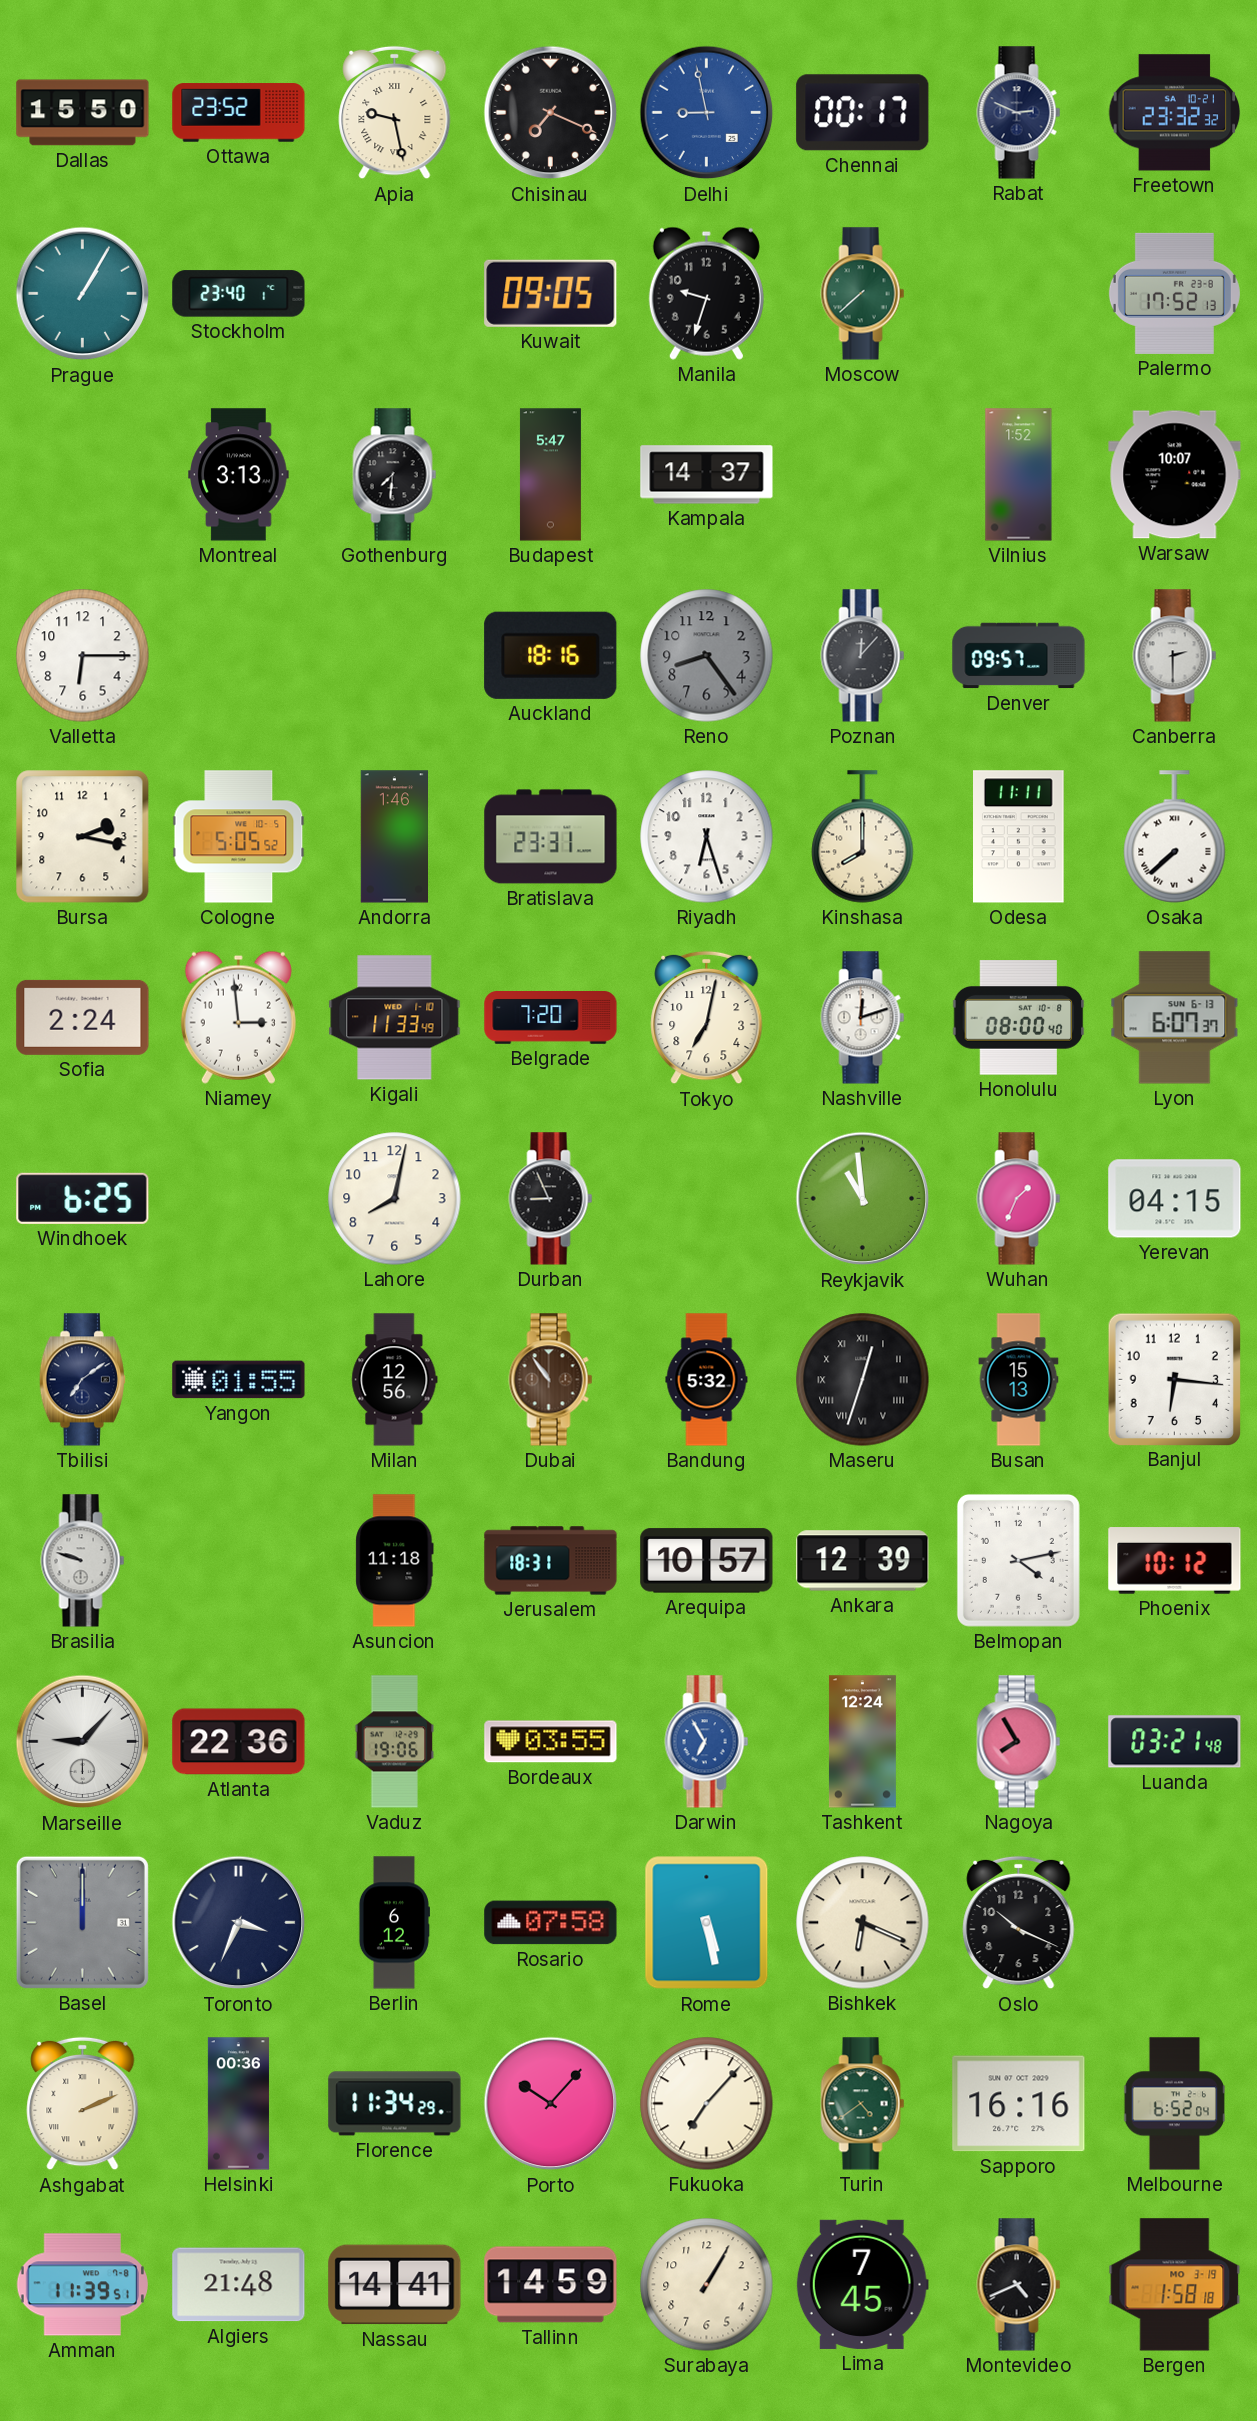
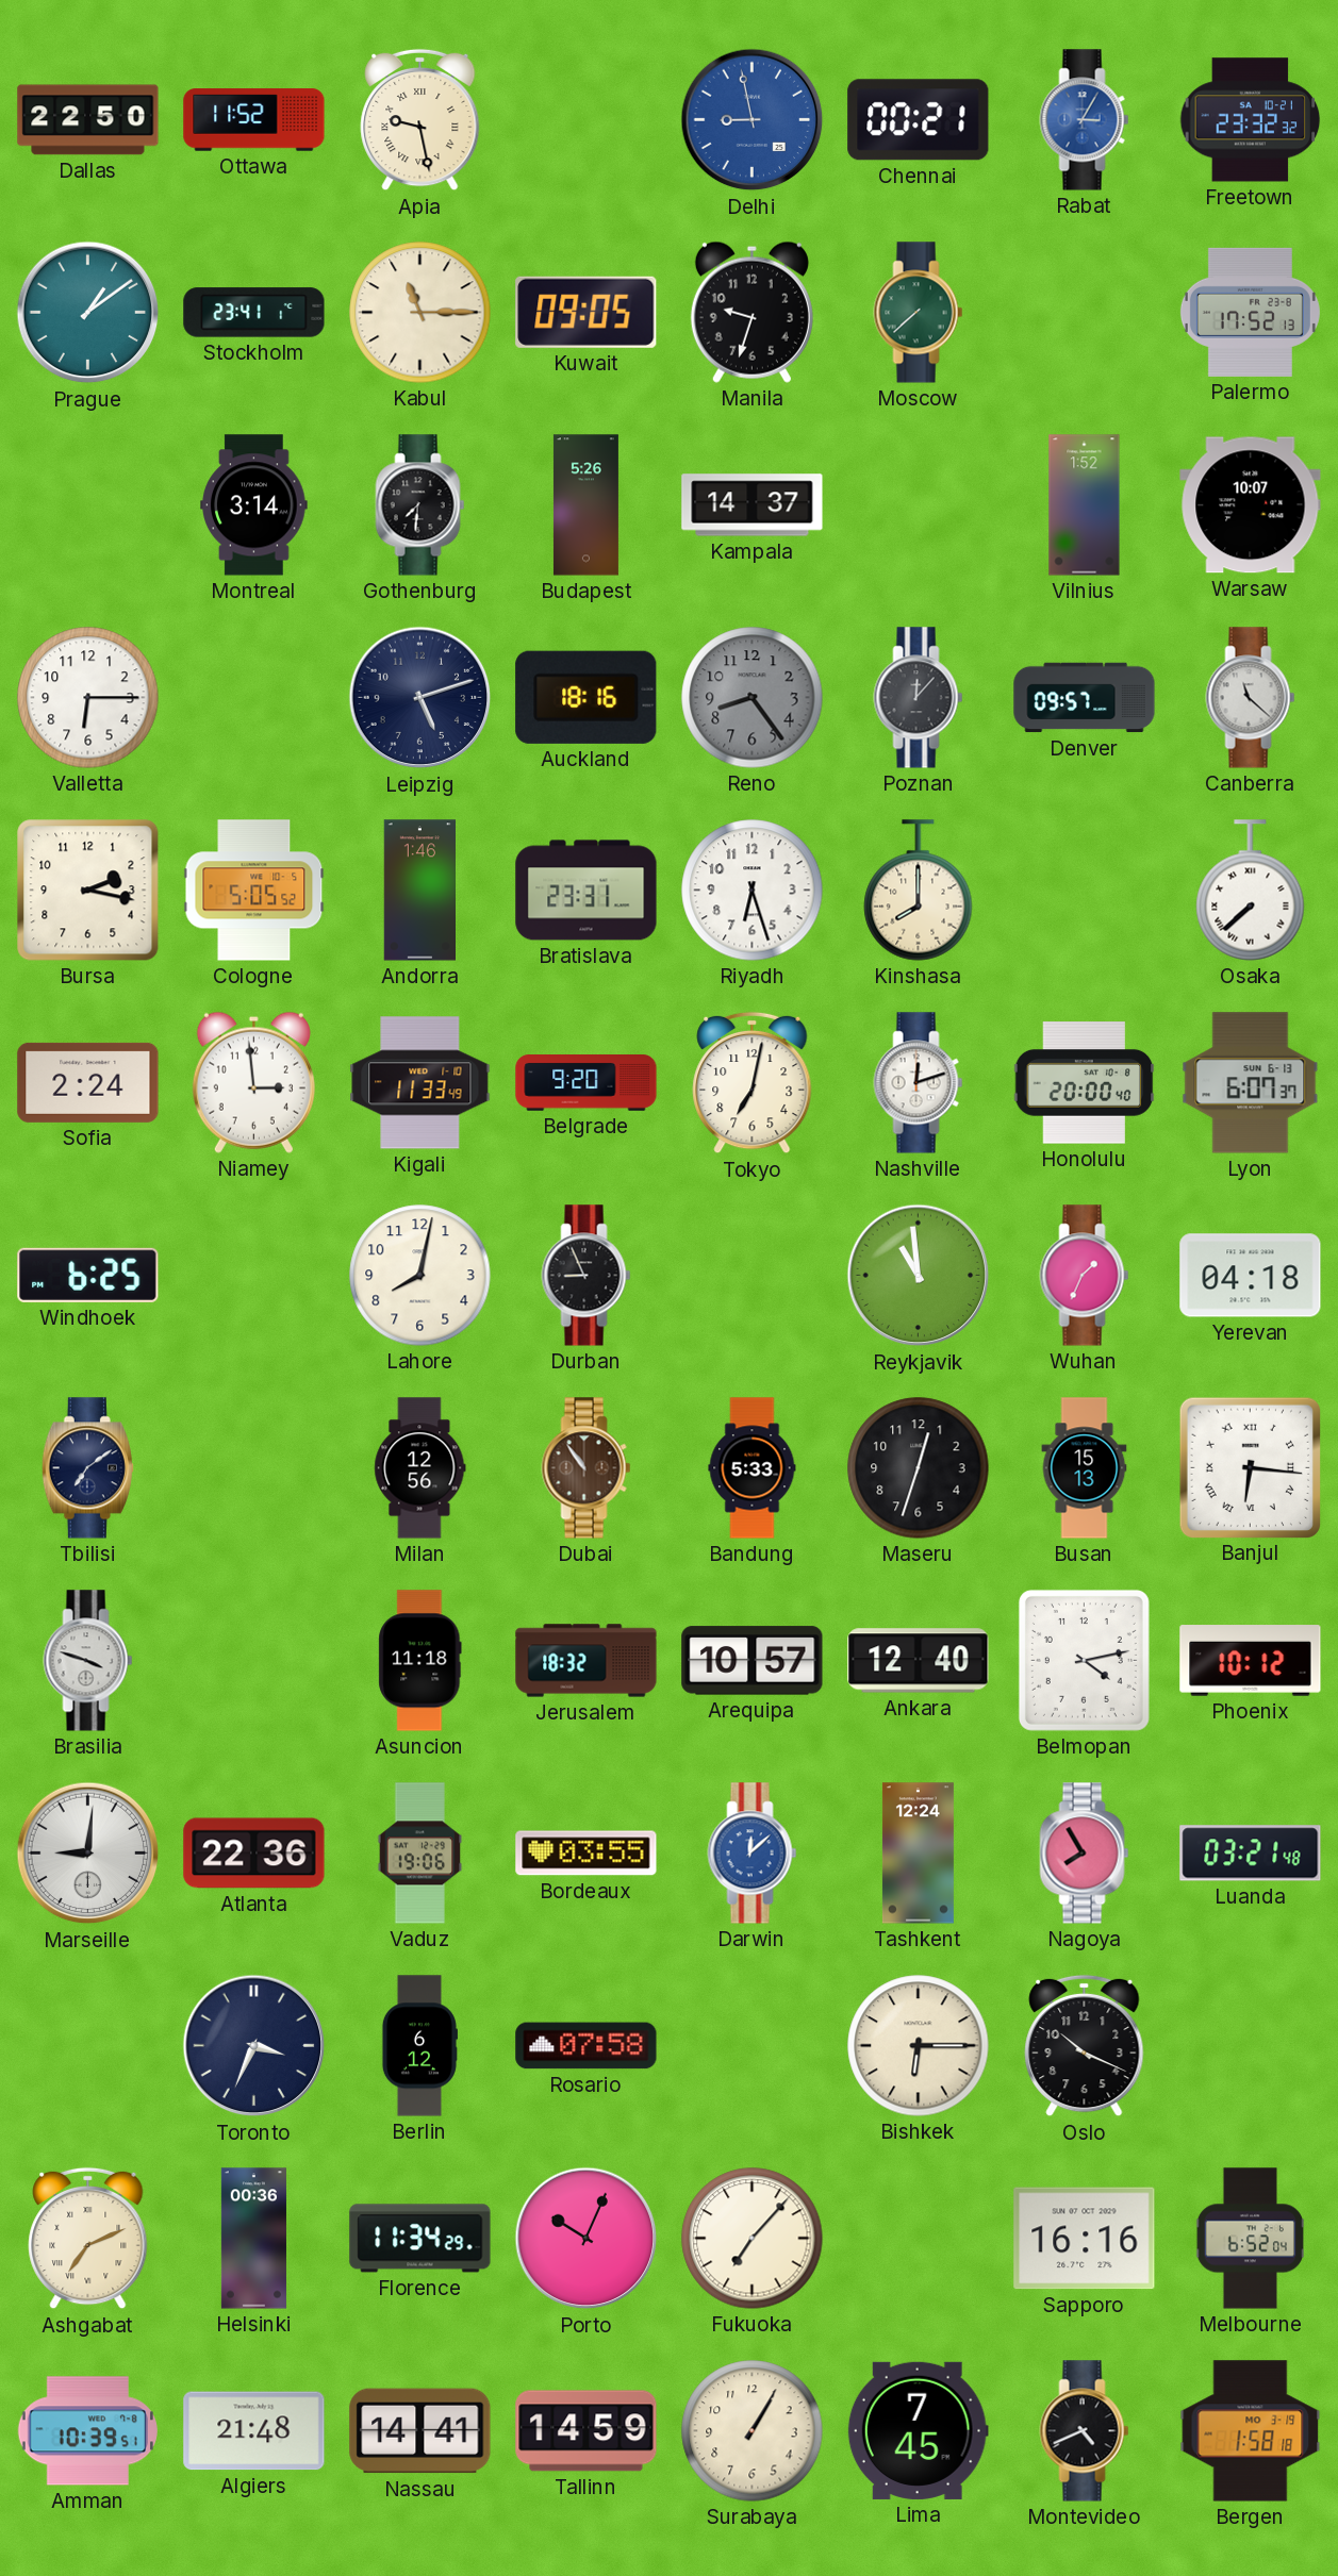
Dallas: 15:50 -> 22:50
Ottawa: 23:52 -> 11:52
Chisinau: 7:19 -> none
Chennai: 00:17 -> 00:21
Rabat: 2:49 -> 3:05
Rabat dial: navy -> blue
Prague: 1:05 -> 1:09
Stockholm: 23:40 -> 23:41
Kabul: none -> 11:15
Montreal: 3:13 -> 3:14
Budapest: 5:47 -> 5:26
Leipzig: none -> 5:12
Canberra: 2:30 -> 11:22
Odesa: 11:11 -> none
Belgrade: 7:20 -> 9:20
Honolulu: 08:00 -> 20:00
Yerevan: 04:15 -> 04:18
Yangon: 01:55 -> none
Bandung: 5:32 -> 5:33
Maseru numerals: Roman -> Arabic
Banjul numerals: Arabic -> Roman
Brasilia: 9:48 -> 3:48
Jerusalem: 18:31 -> 18:32
Ankara: 12:39 -> 12:40
Marseille: 9:07 -> 9:01
Darwin: 6:55 -> 12:08
Basel: 12:00 -> none
Rome: 5:28 -> none
Bishkek: 6:19 -> 6:15
Ashgabat: 2:11 -> 7:11
Porto: 10:07 -> 10:04
Turin: 4:39 -> none
Amman: 11:39 -> 10:39
